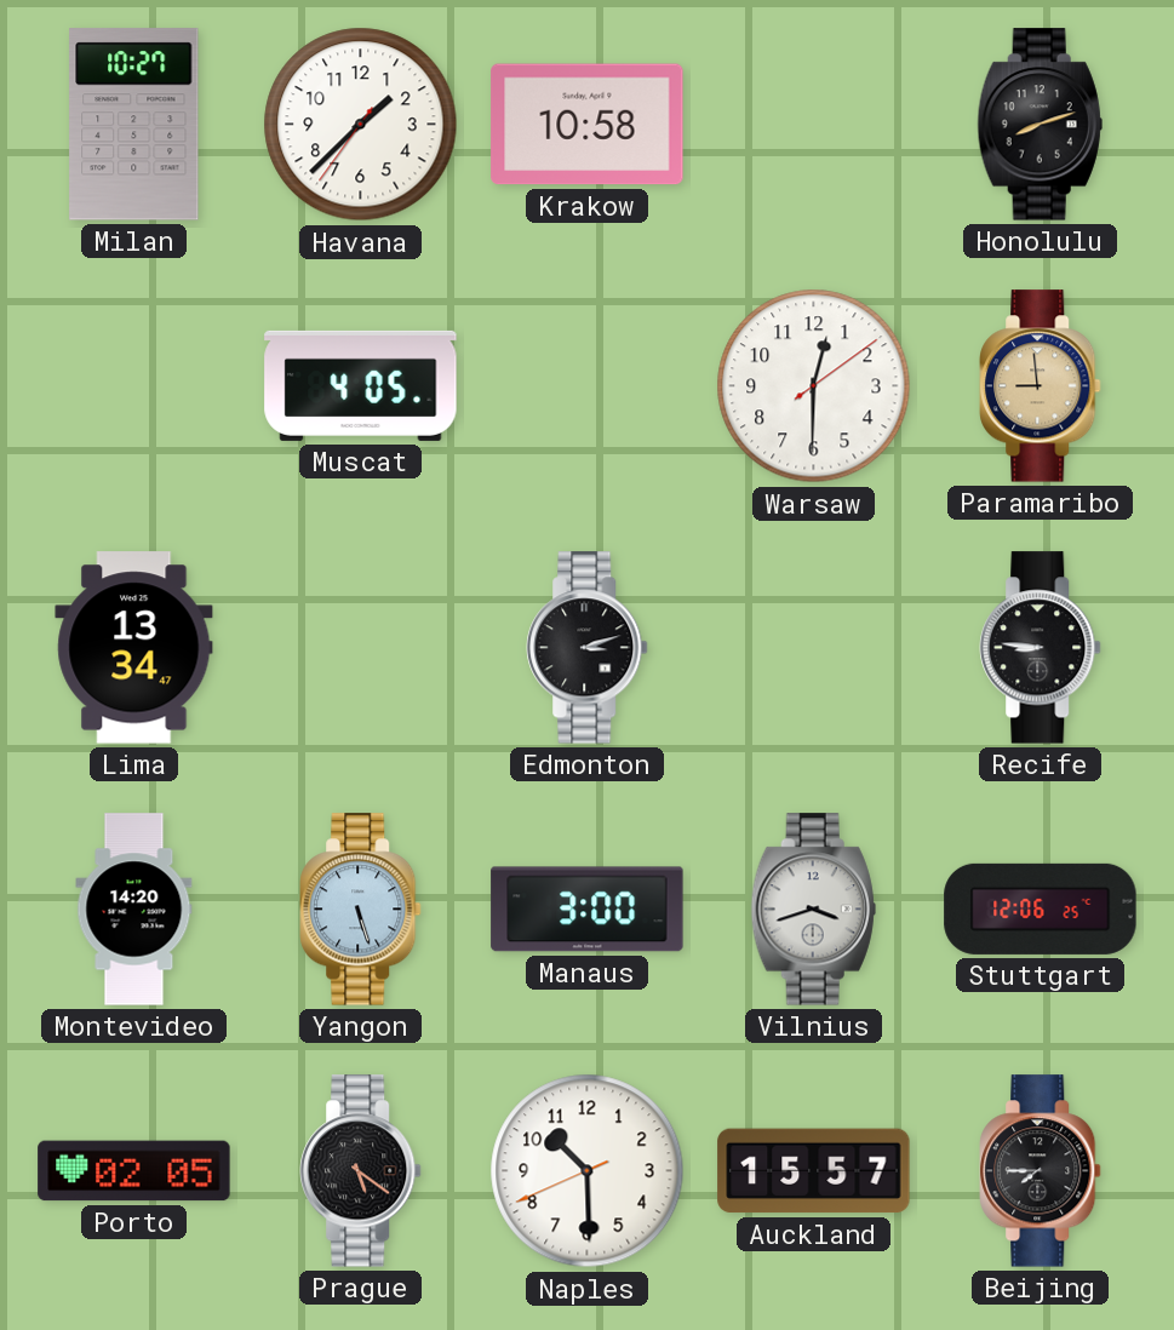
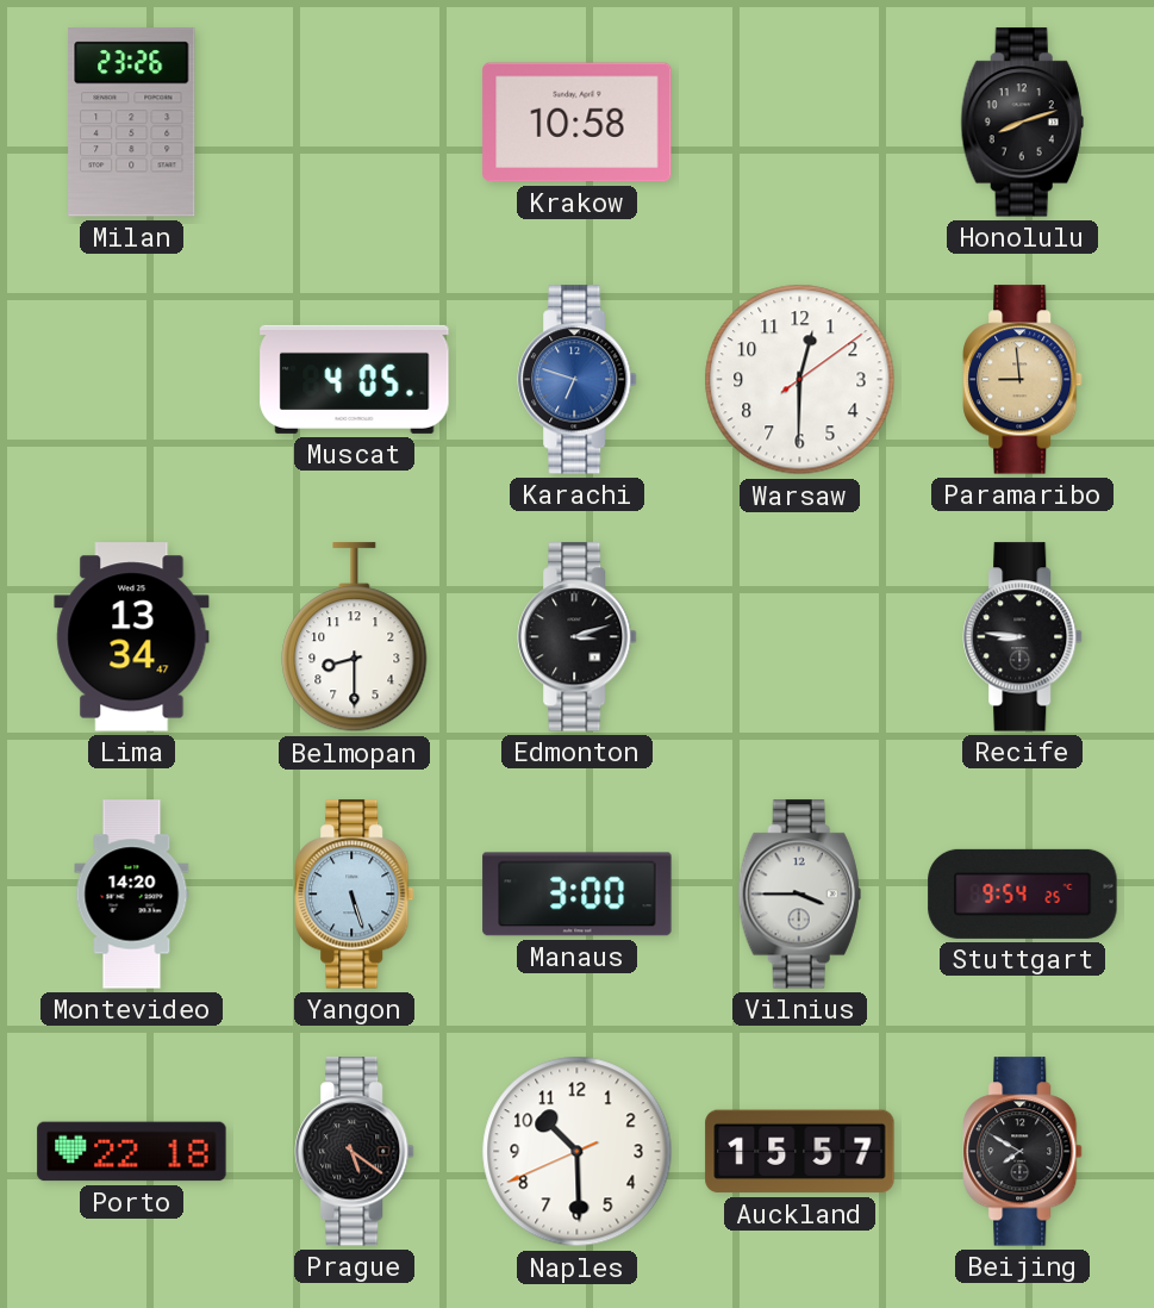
Milan: 10:27 -> 23:26
Havana: 1:37 -> none
Karachi: none -> 6:48
Belmopan: none -> 8:30
Vilnius: 3:42 -> 3:45
Stuttgart: 12:06 -> 9:54
Porto: 02:05 -> 22:18
Beijing: 7:45 -> 7:50
